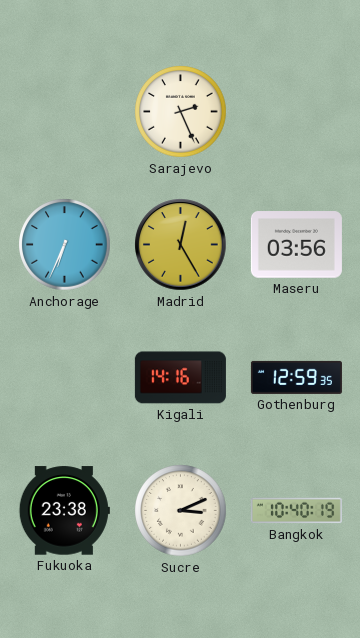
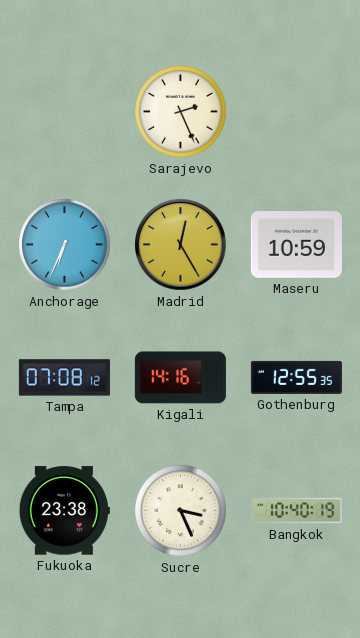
Maseru: 03:56 -> 10:59
Tampa: none -> 07:08
Gothenburg: 12:59 -> 12:55
Sucre: 3:11 -> 3:26
